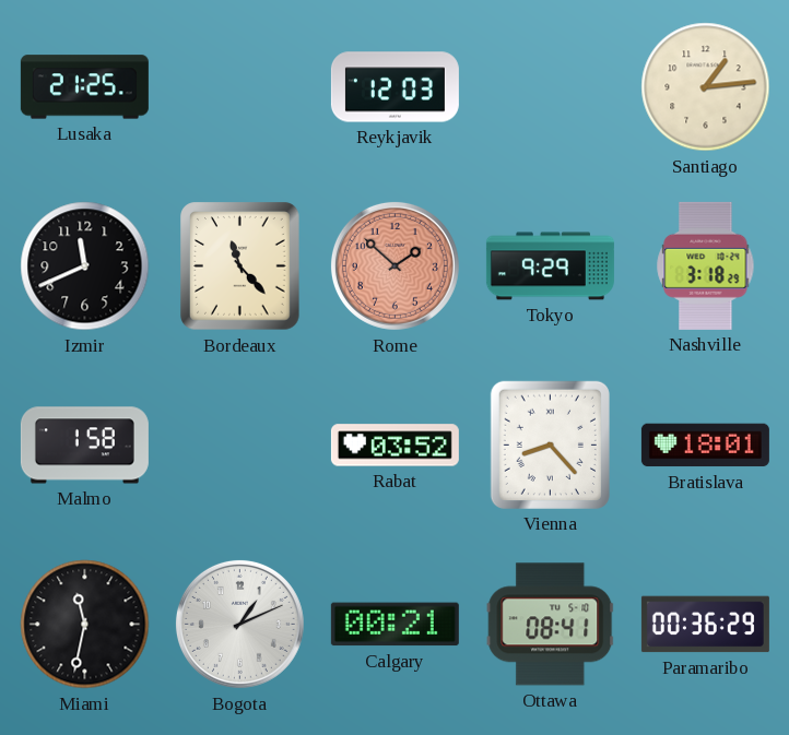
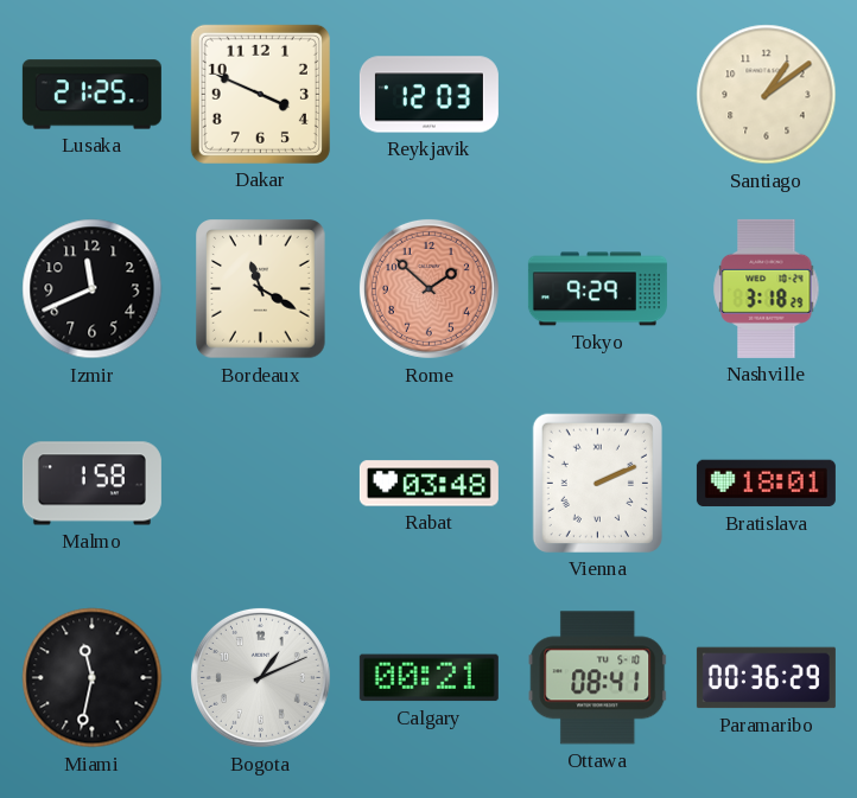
Dakar: none -> 3:49
Santiago: 1:14 -> 1:09
Bordeaux: 11:23 -> 11:20
Rabat: 03:52 -> 03:48
Vienna: 8:23 -> 2:11
